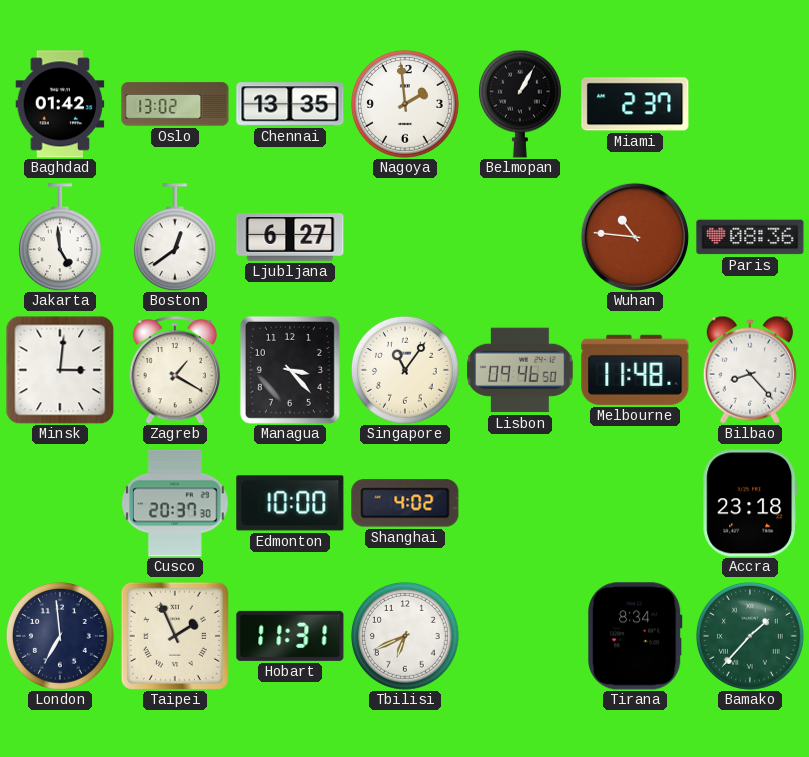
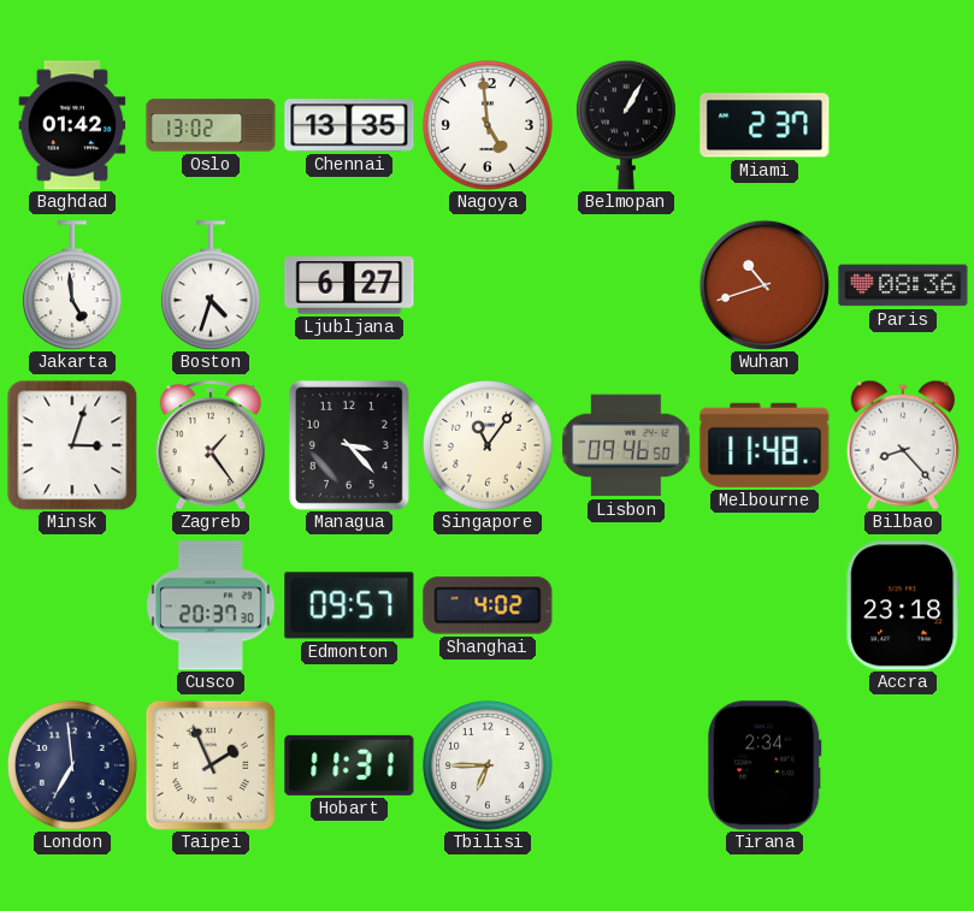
Nagoya: 1:59 -> 4:59
Boston: 12:39 -> 4:33
Wuhan: 10:46 -> 10:42
Minsk: 3:01 -> 3:03
Zagreb: 1:20 -> 1:24
Edmonton: 10:00 -> 09:57
Tbilisi: 6:41 -> 6:45
Tirana: 8:34 -> 2:34
Bamako: 1:37 -> none
